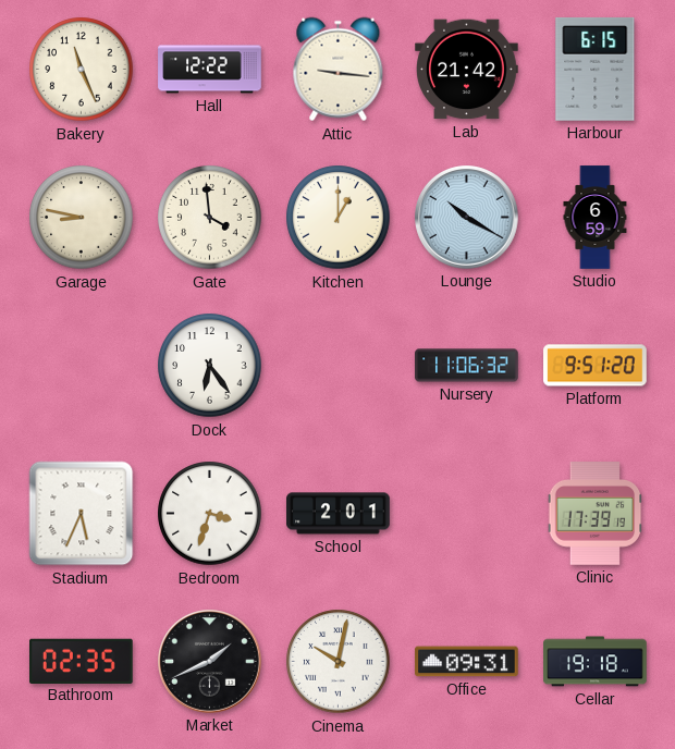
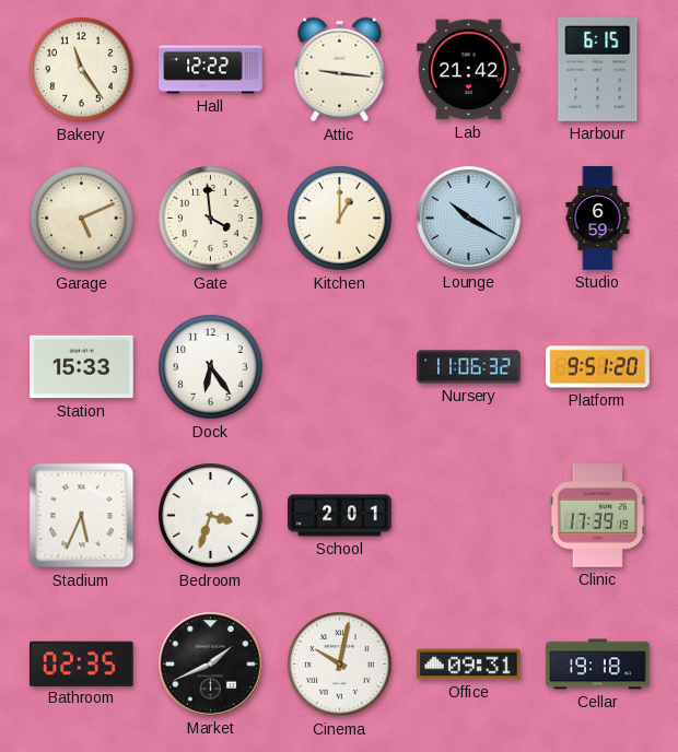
Bakery: 11:26 -> 11:24
Garage: 8:47 -> 5:11
Station: none -> 15:33
